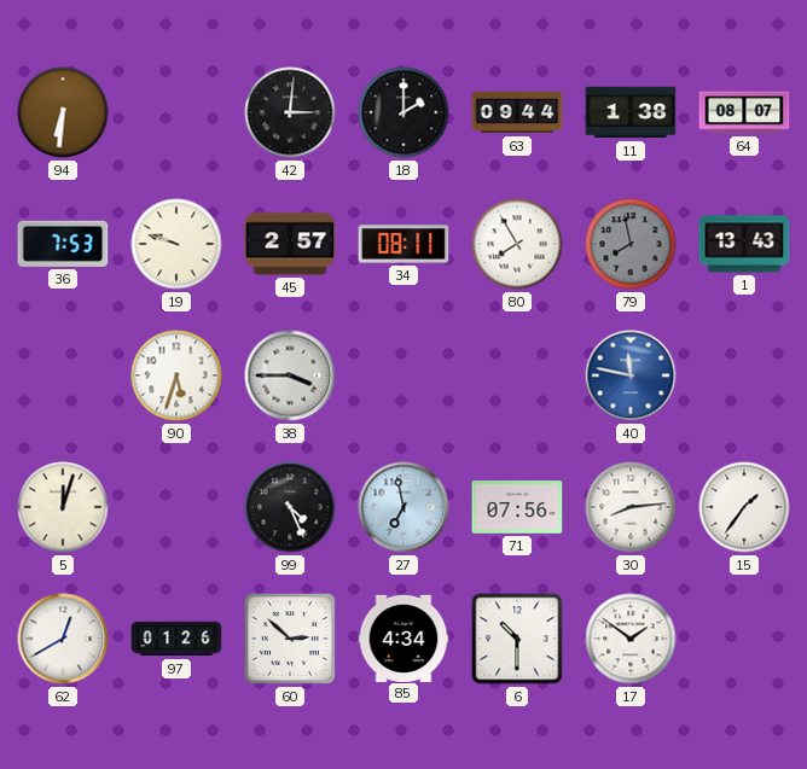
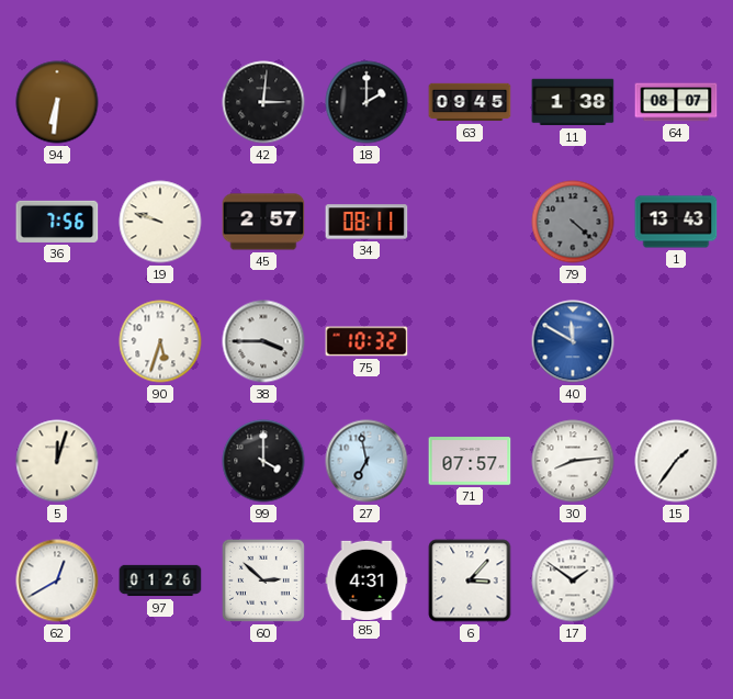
63: 09:44 -> 09:45
36: 7:53 -> 7:56
80: 7:55 -> none
79: 7:58 -> 4:22
75: none -> 10:32
40: 11:47 -> 11:50
99: 4:26 -> 4:00
71: 07:56 -> 07:57
85: 4:34 -> 4:31
6: 10:30 -> 3:07
